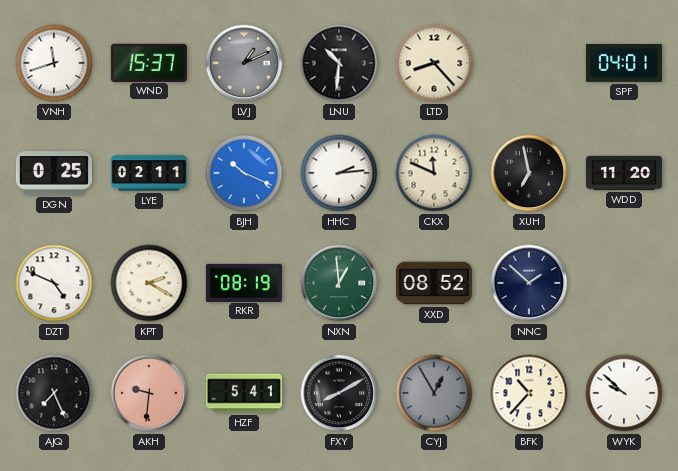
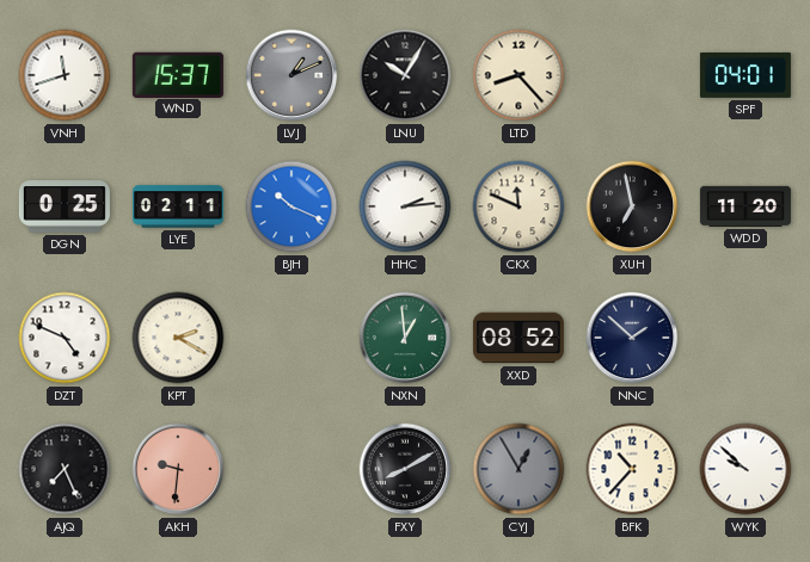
LNU: 10:31 -> 10:05
RKR: 08:19 -> none
HZF: 5:41 -> none
